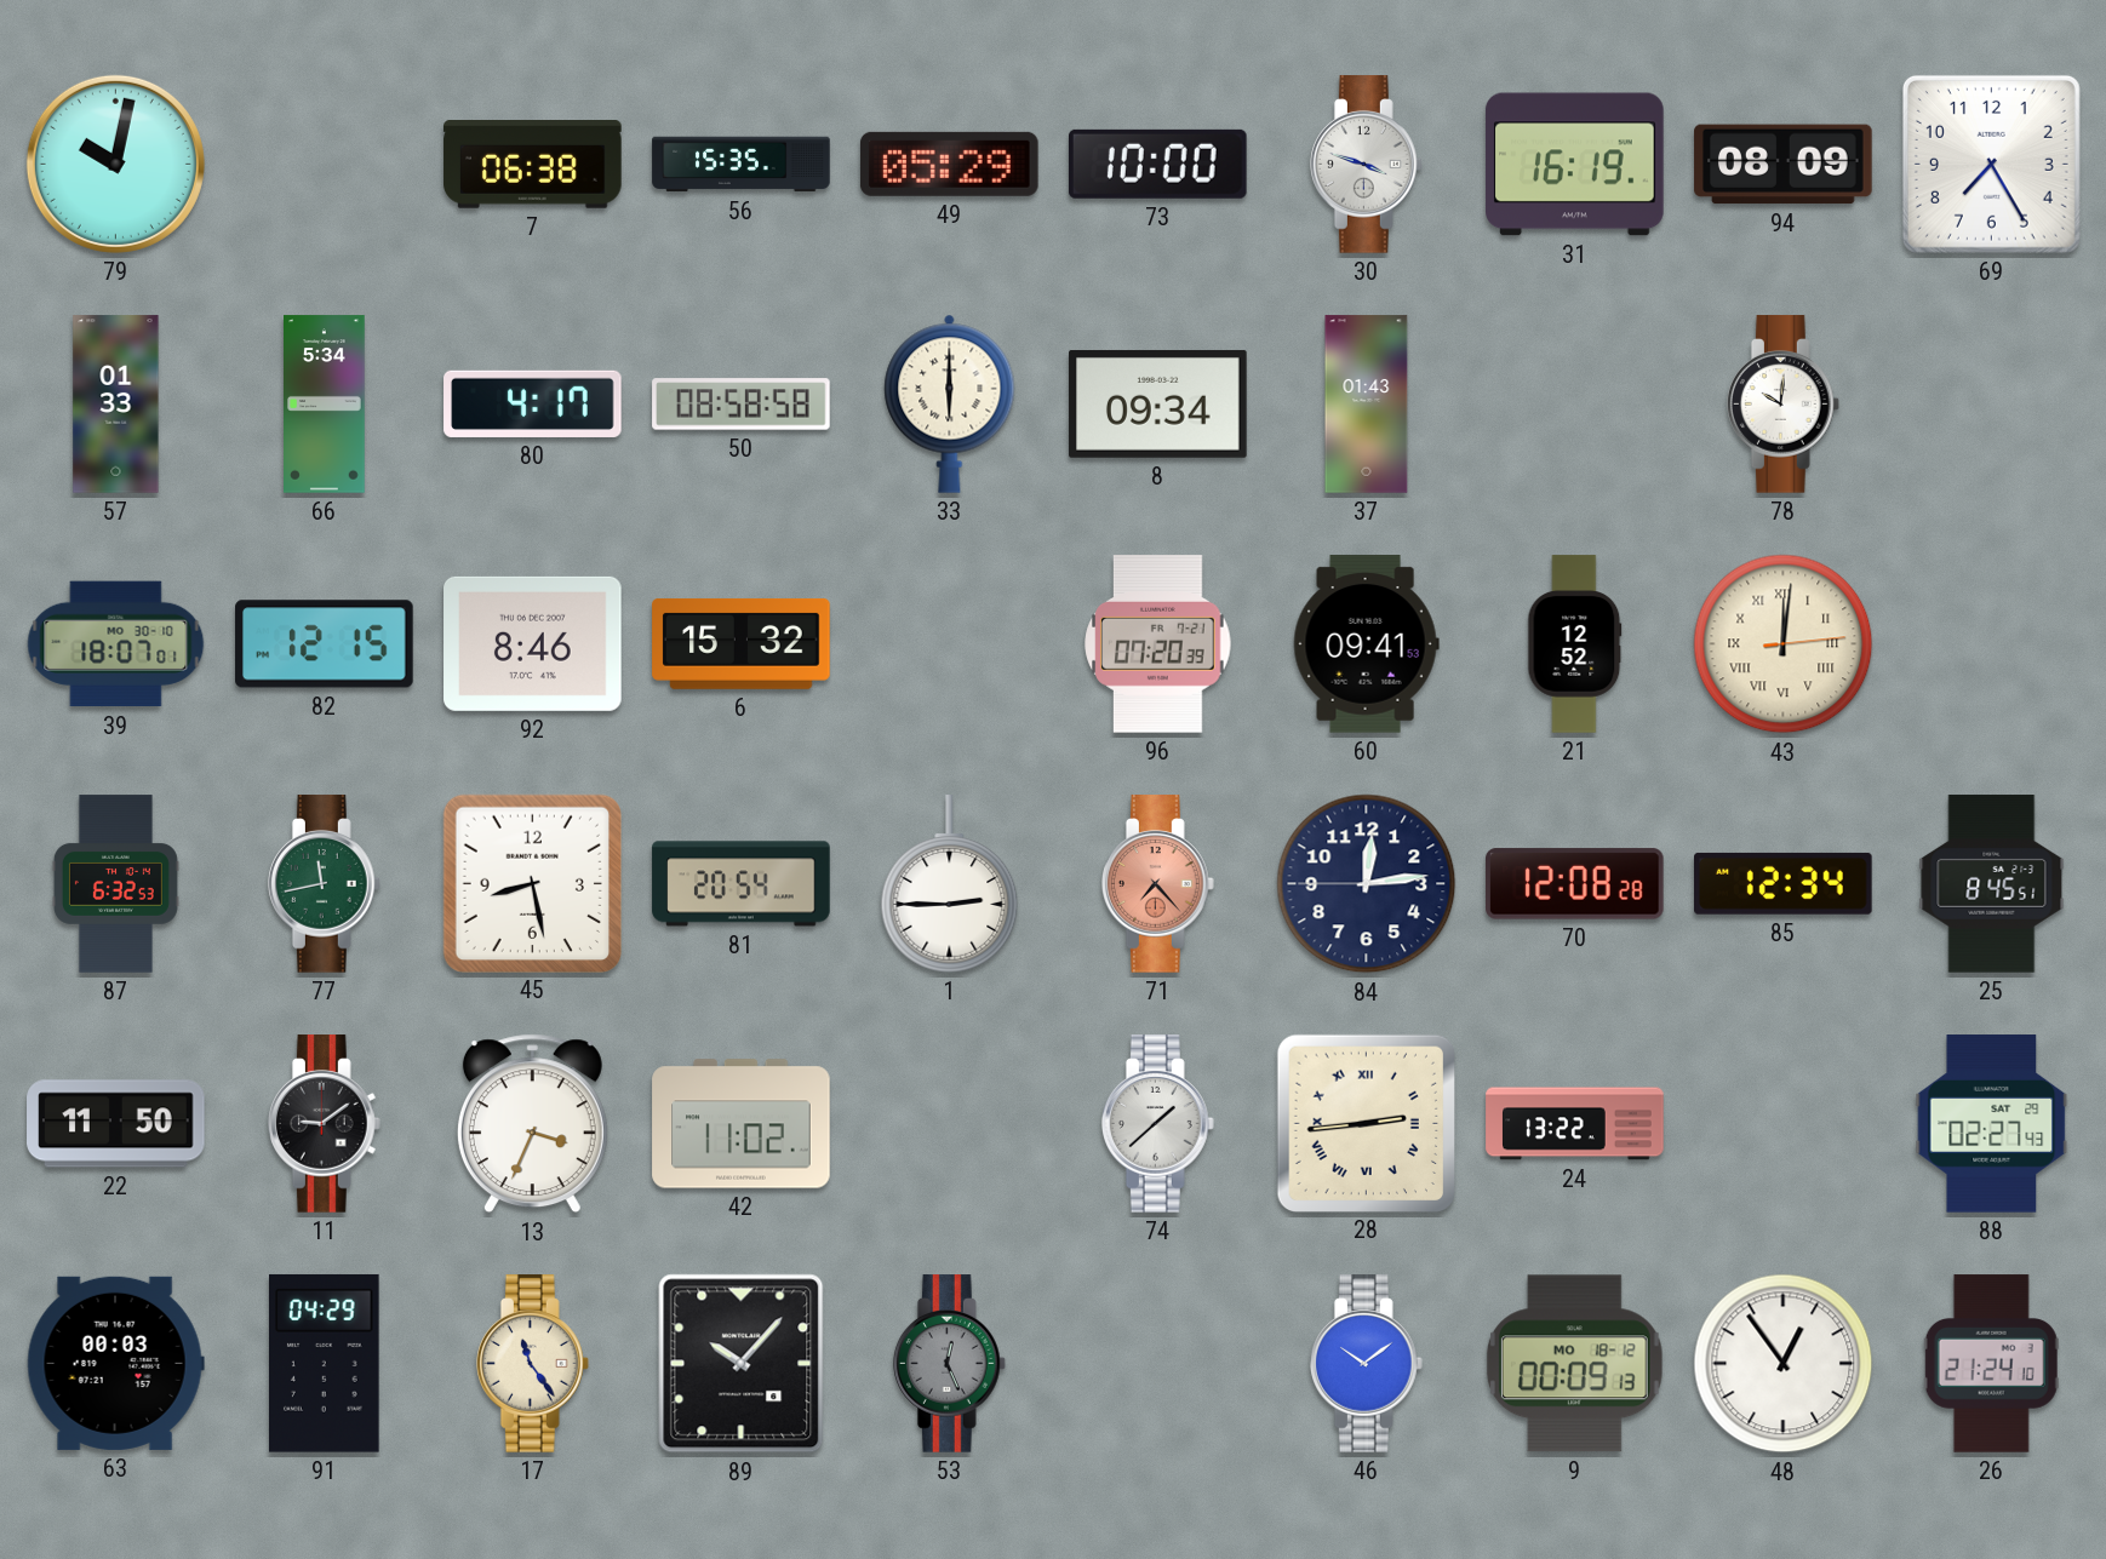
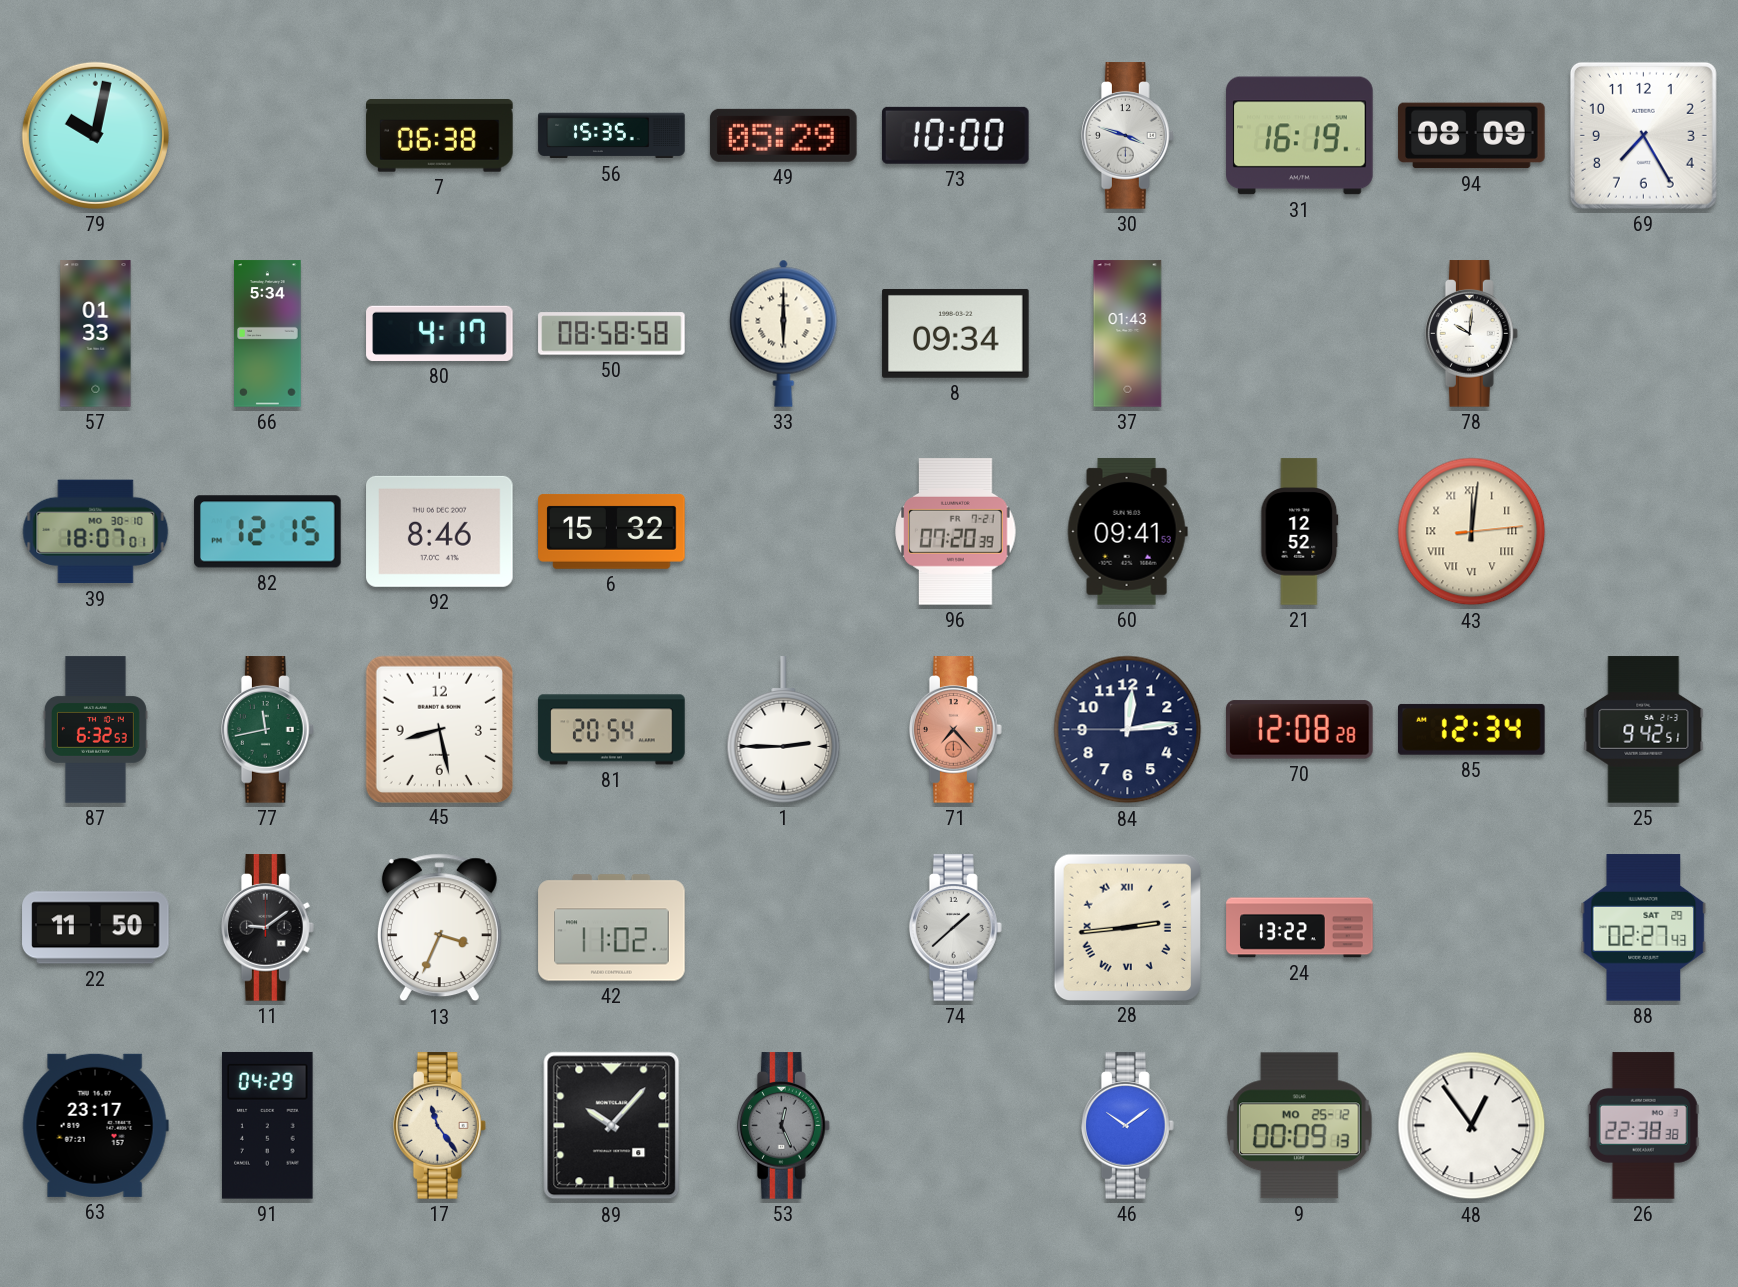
25: 8:45 -> 9:42
63: 00:03 -> 23:17
9 date: MO 18-12 -> MO 25-12
26: 21:24 -> 22:38
